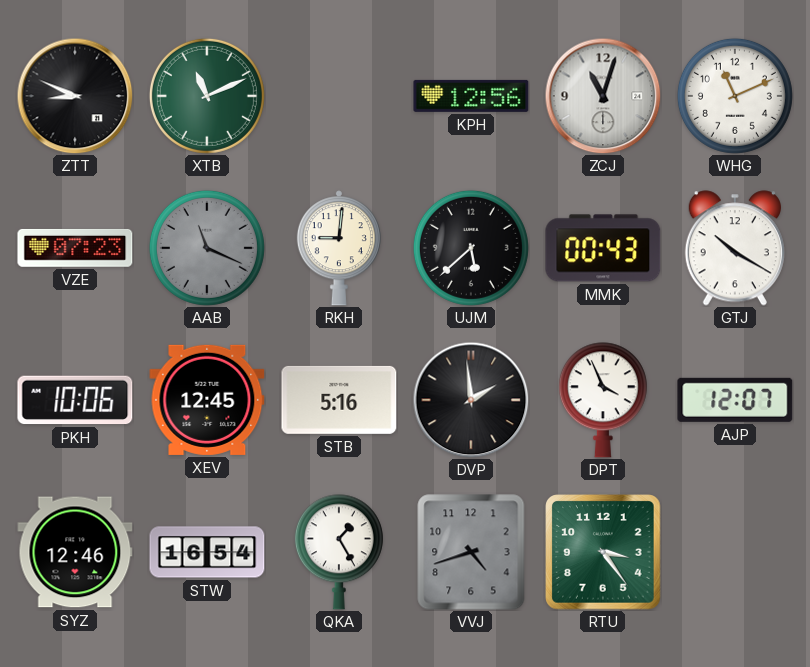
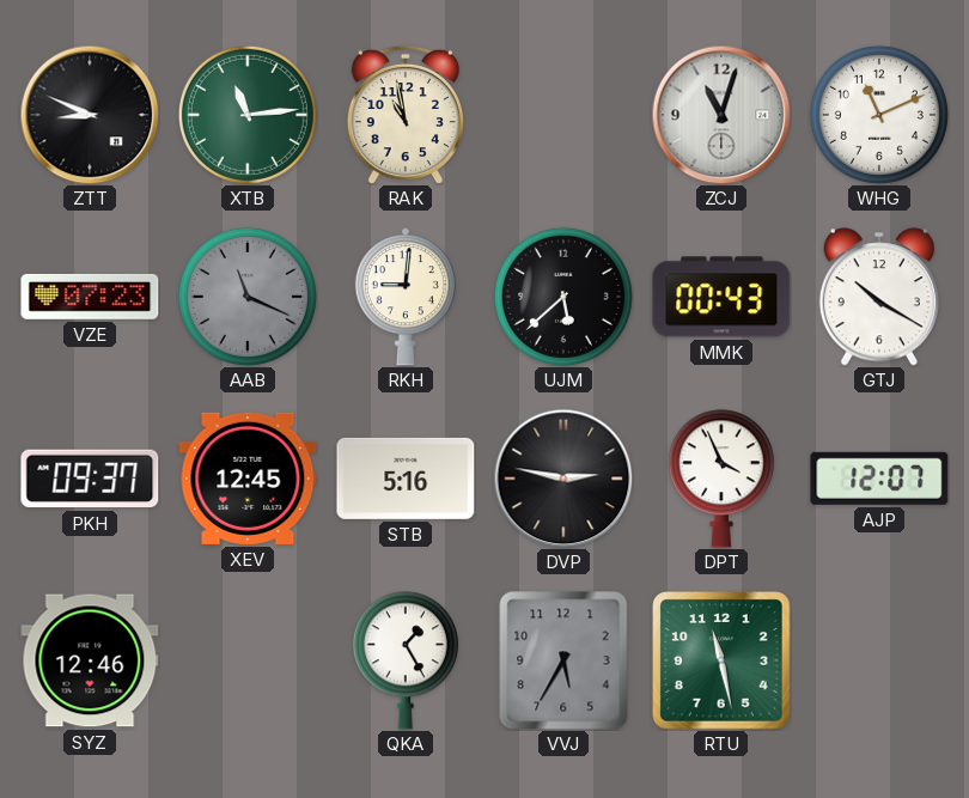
XTB: 11:11 -> 11:14
RAK: none -> 10:58
KPH: 12:56 -> none
PKH: 10:06 -> 09:37
DVP: 1:59 -> 2:47
STW: 16:54 -> none
VVJ: 4:42 -> 5:35
RTU: 3:24 -> 11:28
